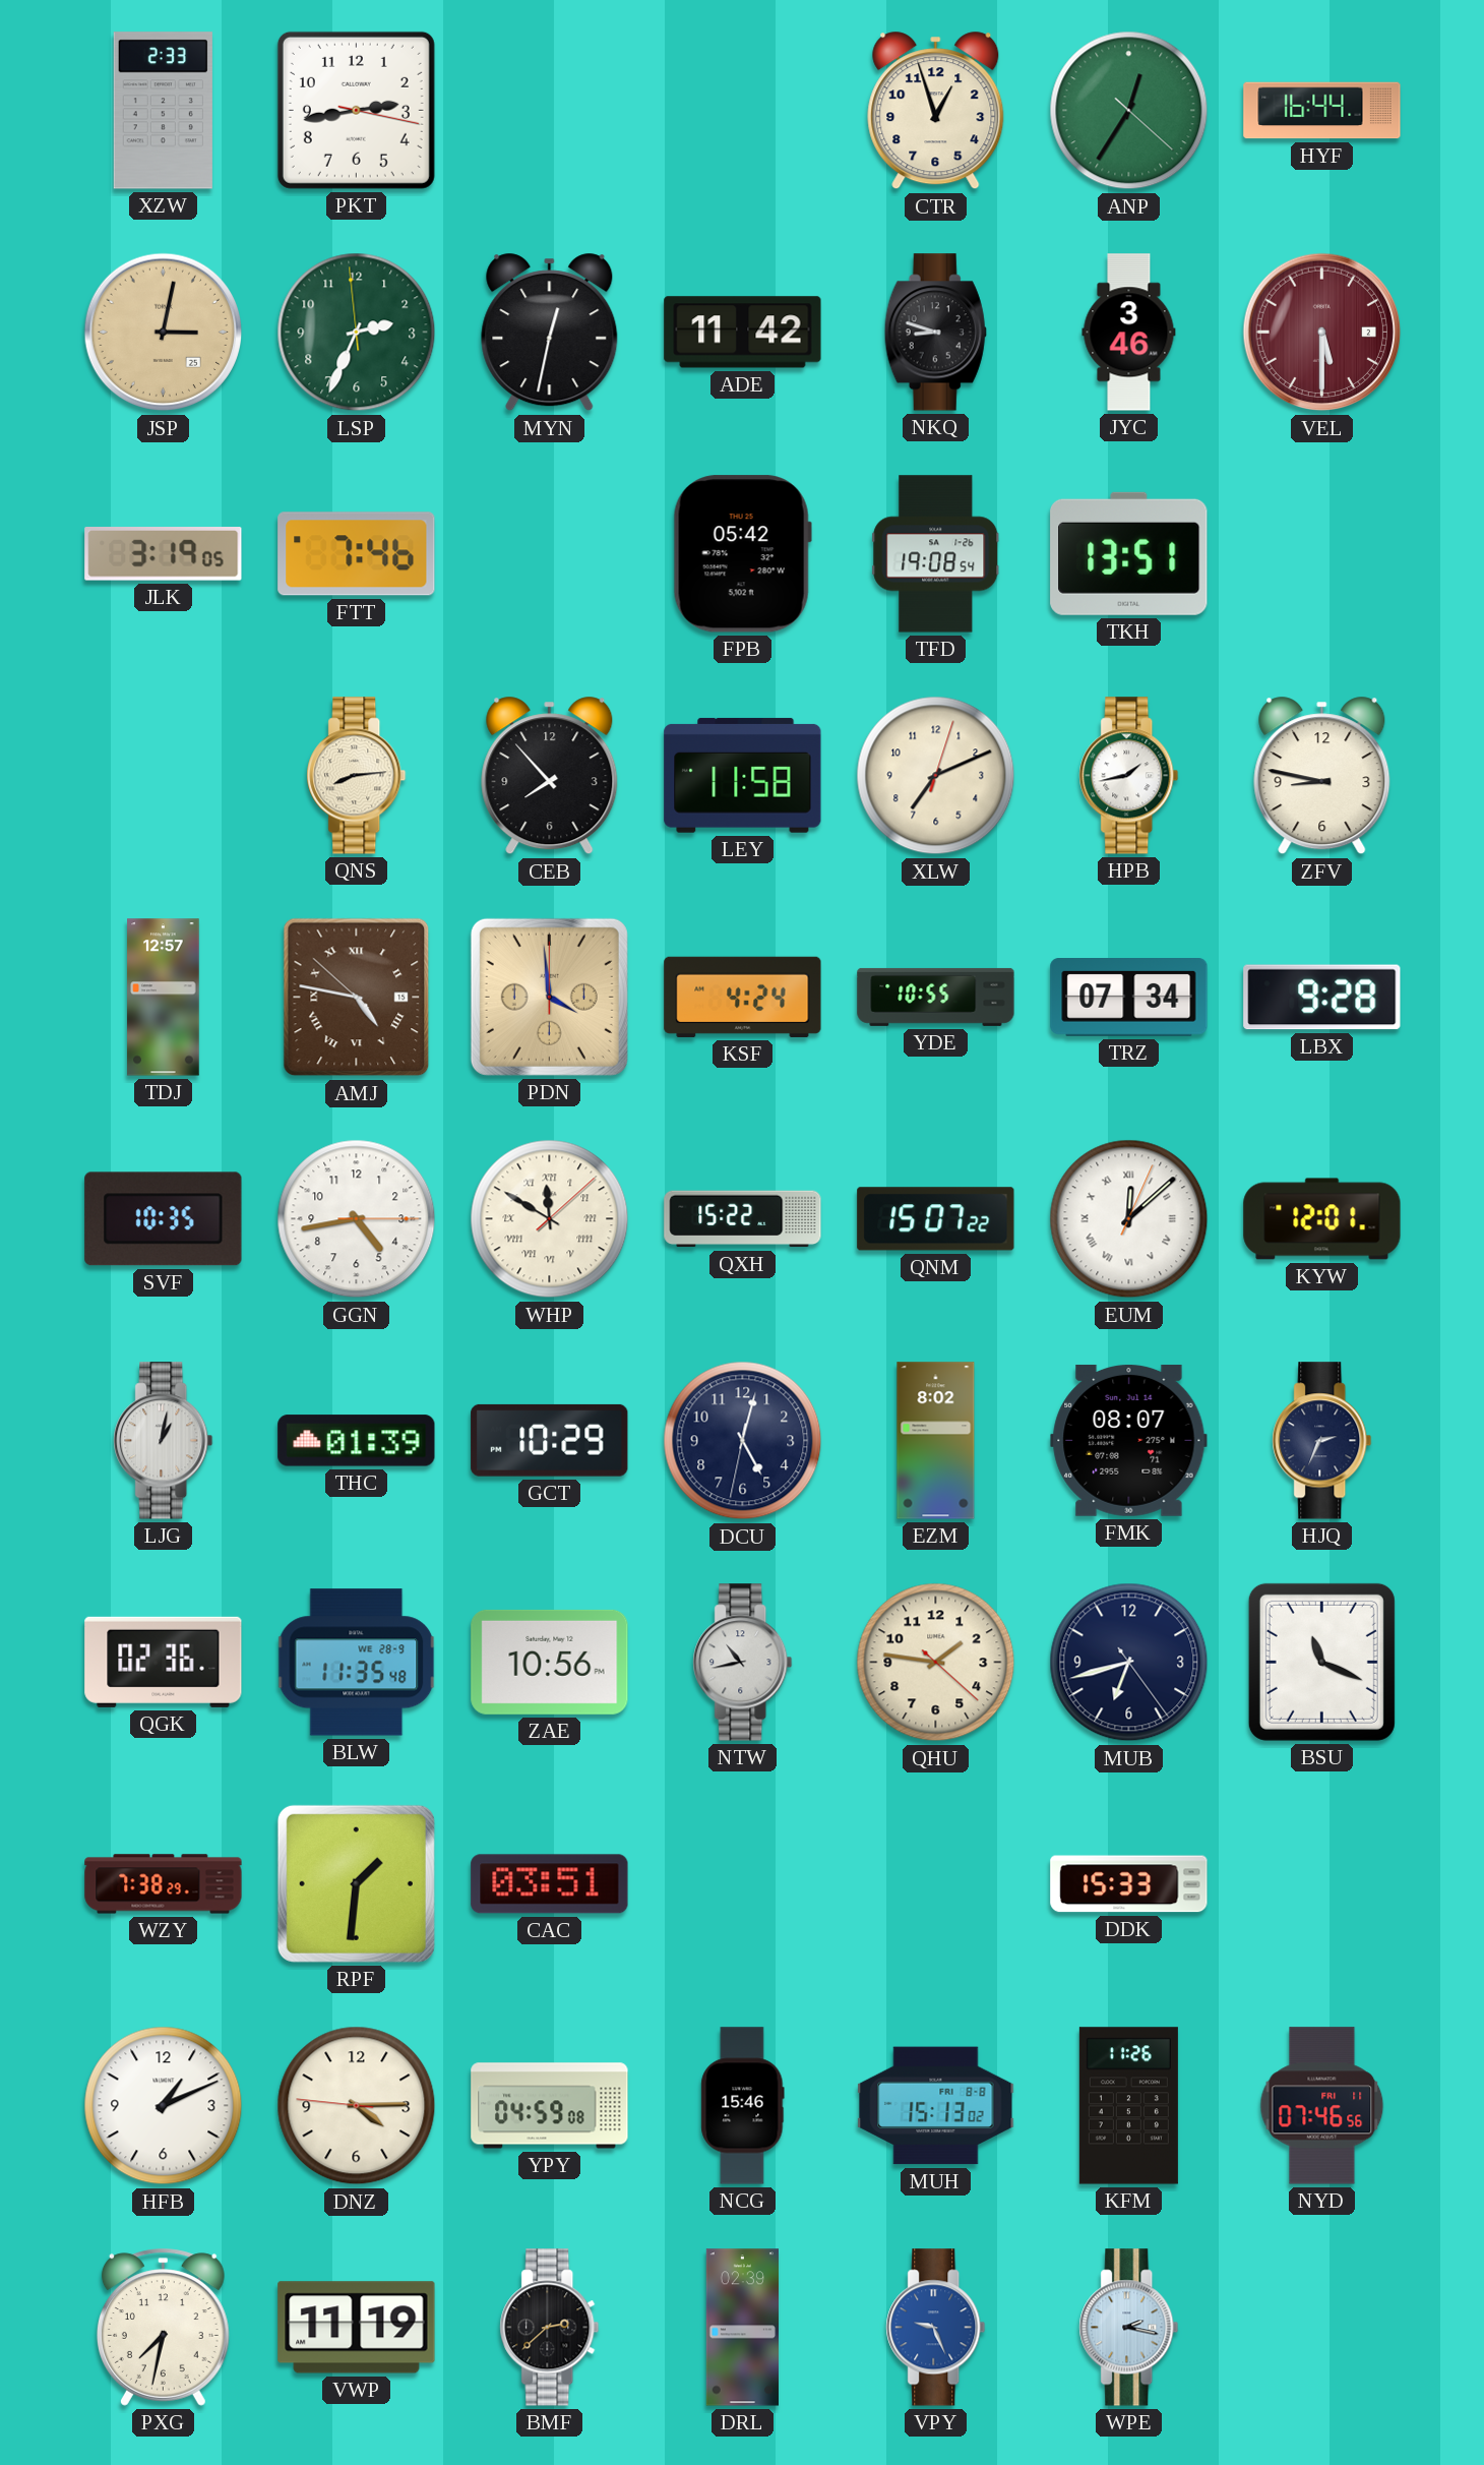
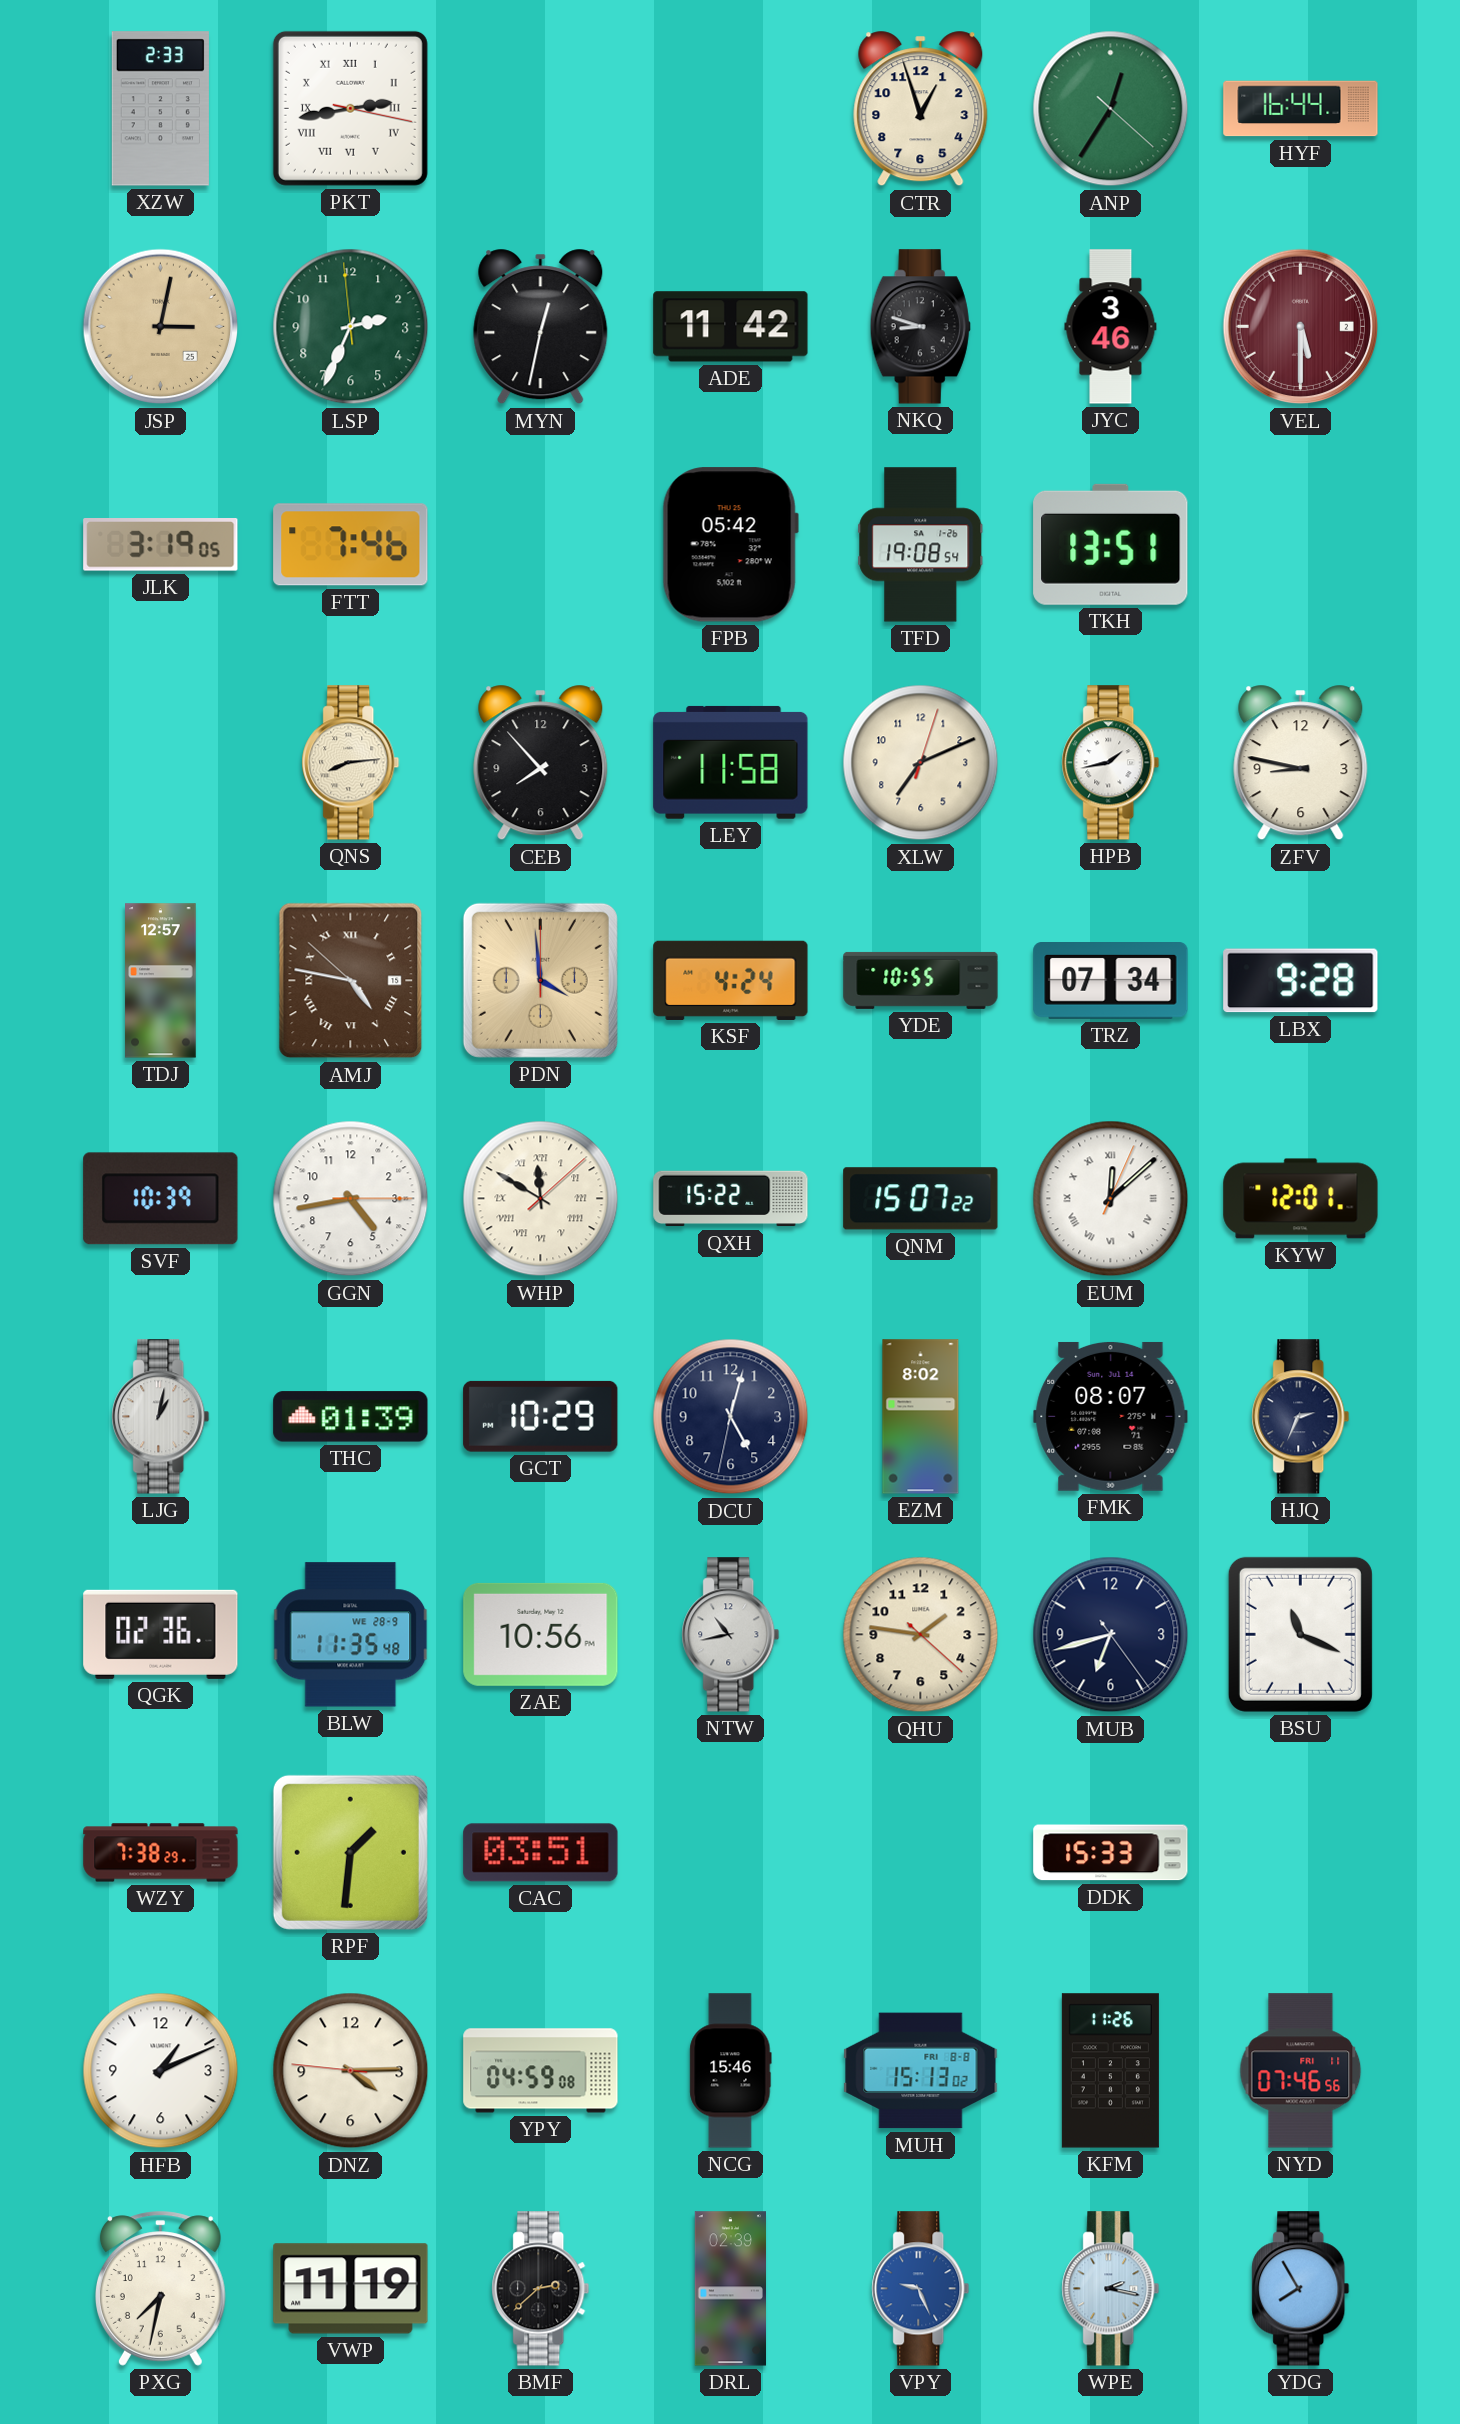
PKT numerals: Arabic -> Roman
SVF: 10:35 -> 10:39
YDG: none -> 7:55
